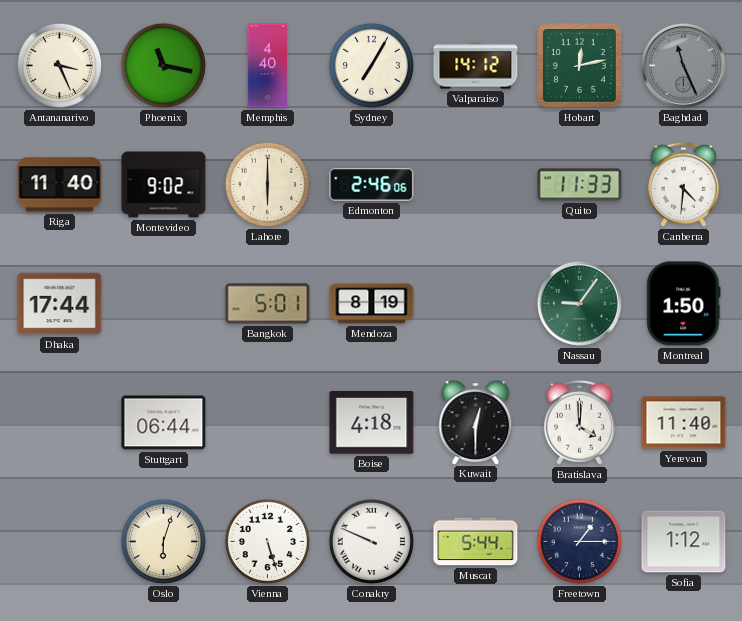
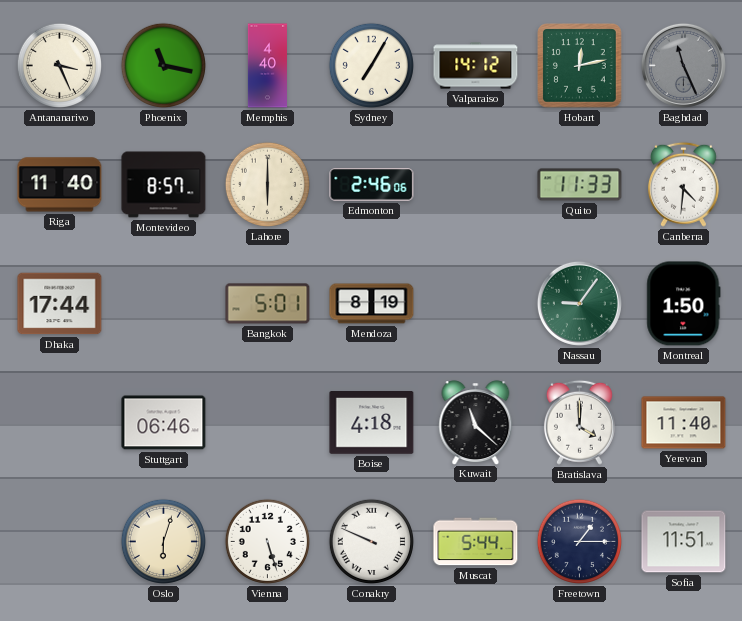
Montevideo: 9:02 -> 8:57
Stuttgart: 06:44 -> 06:46
Kuwait: 12:30 -> 11:22
Sofia: 1:12 -> 11:51
